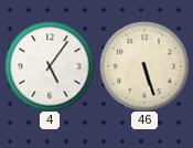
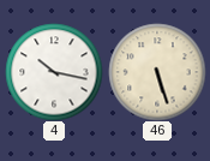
4: 5:06 -> 10:17
